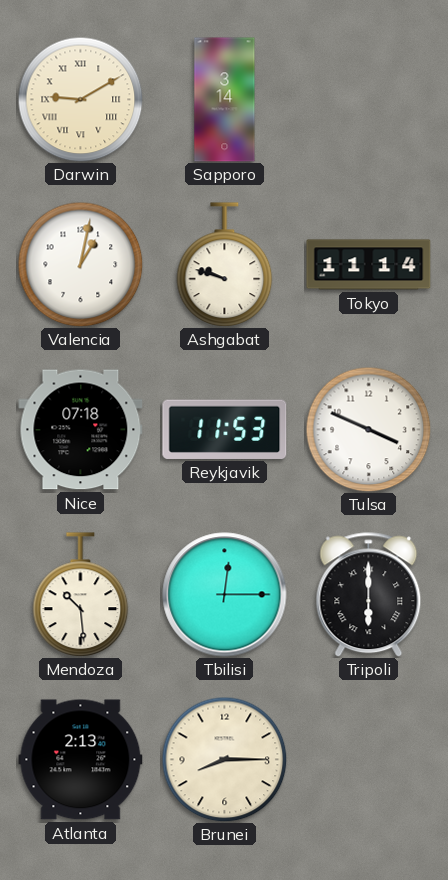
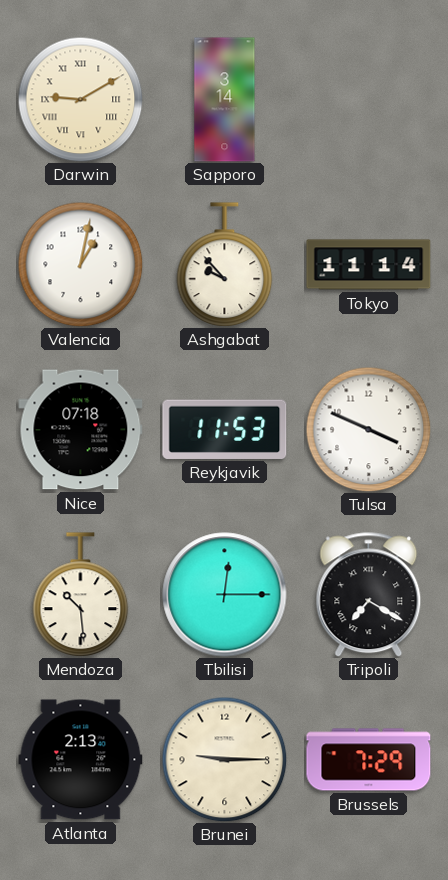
Ashgabat: 9:48 -> 9:53
Tripoli: 6:00 -> 7:20
Brunei: 8:15 -> 9:15
Brussels: none -> 7:29
